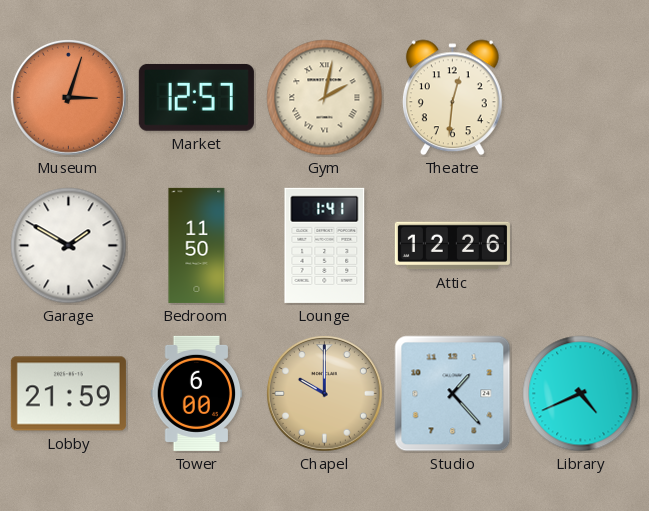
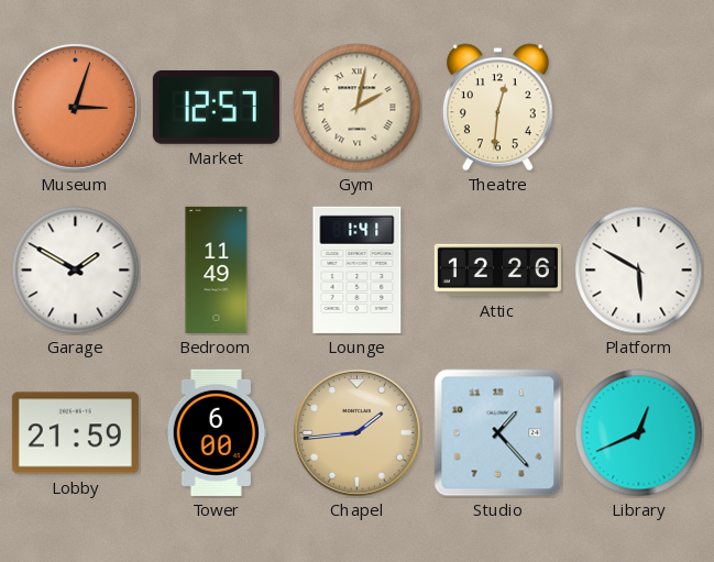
Bedroom: 11:50 -> 11:49
Platform: none -> 5:50
Chapel: 10:00 -> 1:44
Library: 4:41 -> 12:41
